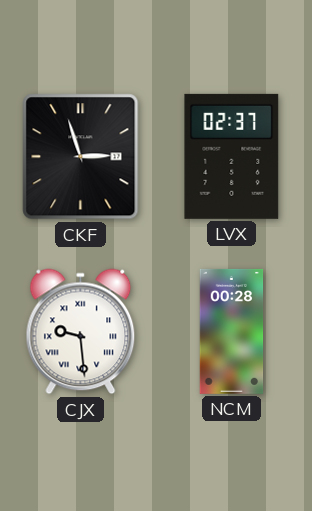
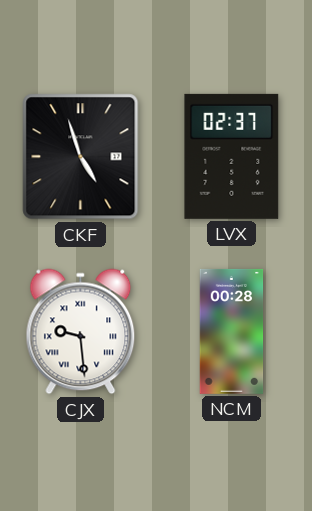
CKF: 2:57 -> 4:57
